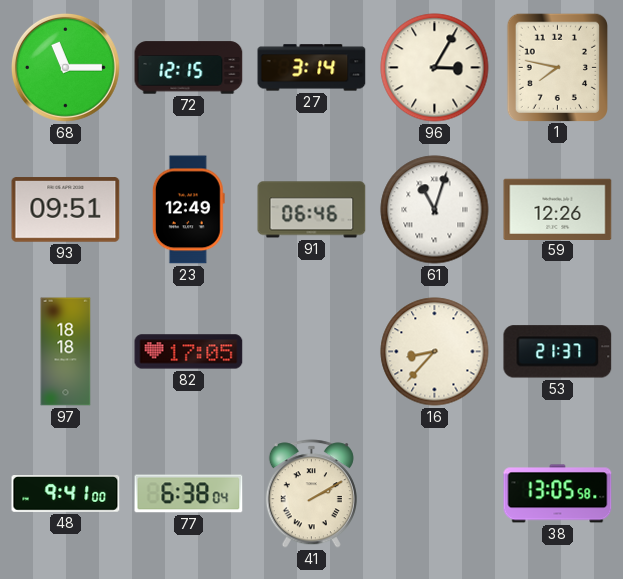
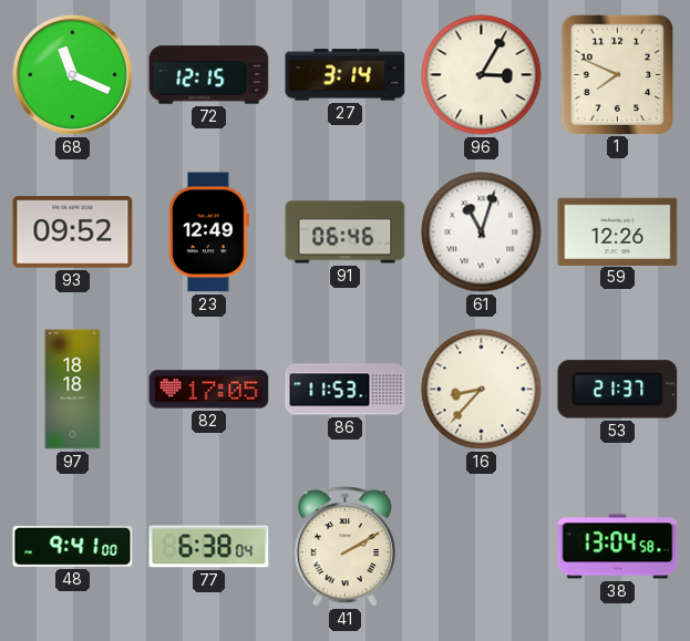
68: 11:15 -> 11:19
1: 7:47 -> 7:49
93: 09:51 -> 09:52
86: none -> 11:53
38: 13:05 -> 13:04
